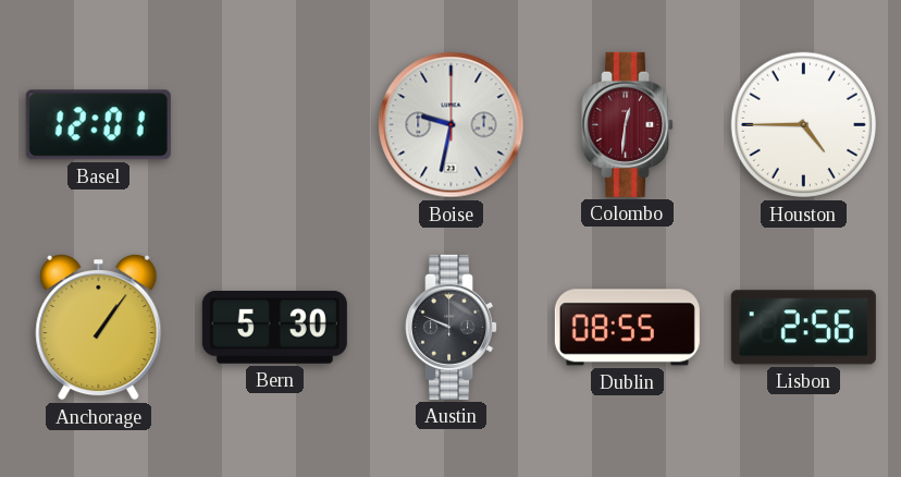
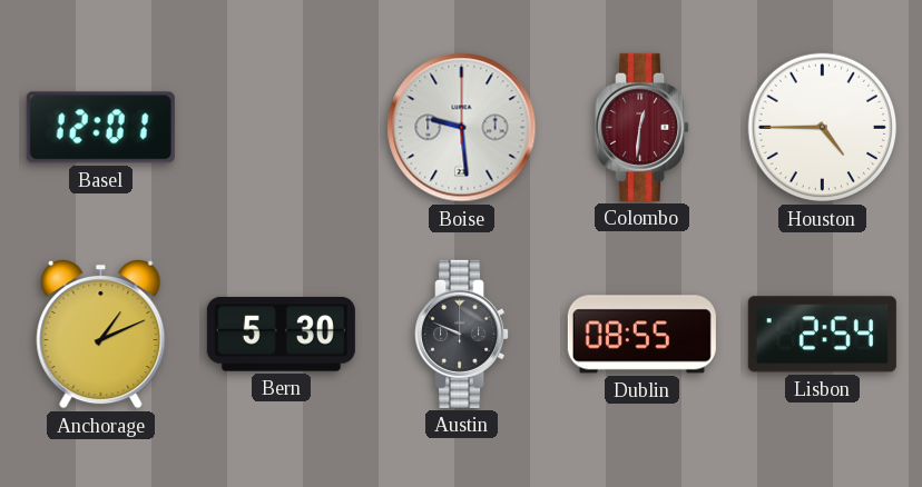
Boise: 9:32 -> 9:29
Anchorage: 1:06 -> 1:11
Lisbon: 2:56 -> 2:54
